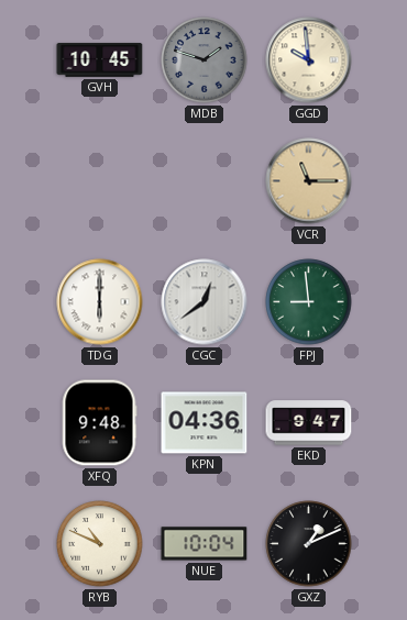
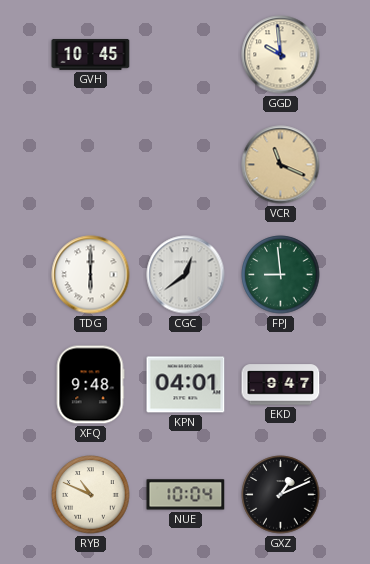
MDB: 1:48 -> none
VCR: 11:15 -> 11:19
KPN: 04:36 -> 04:01
